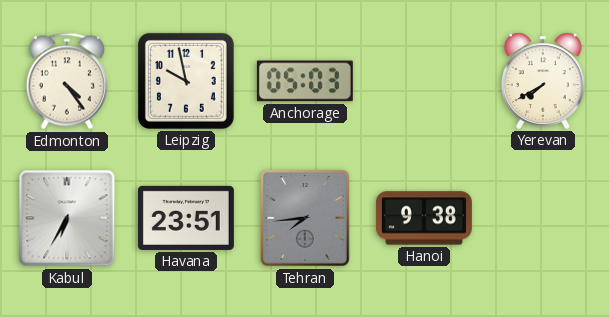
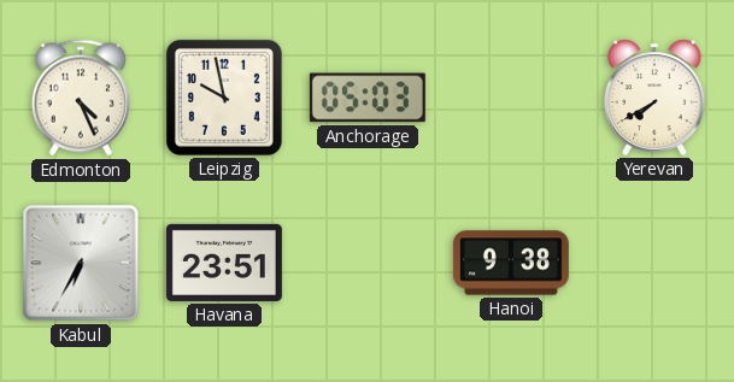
Edmonton: 4:24 -> 4:26
Tehran: 7:44 -> none
